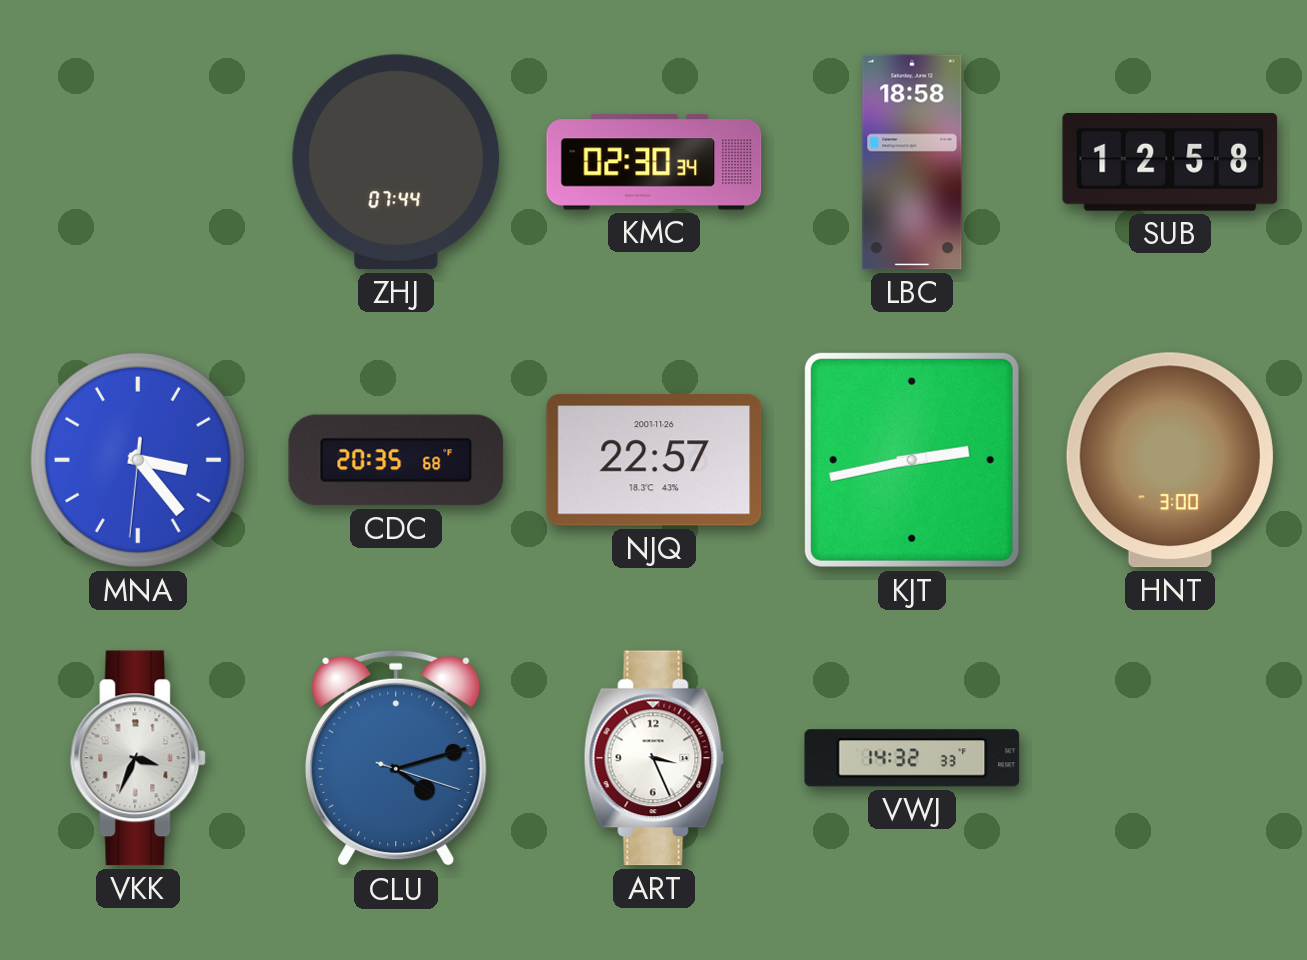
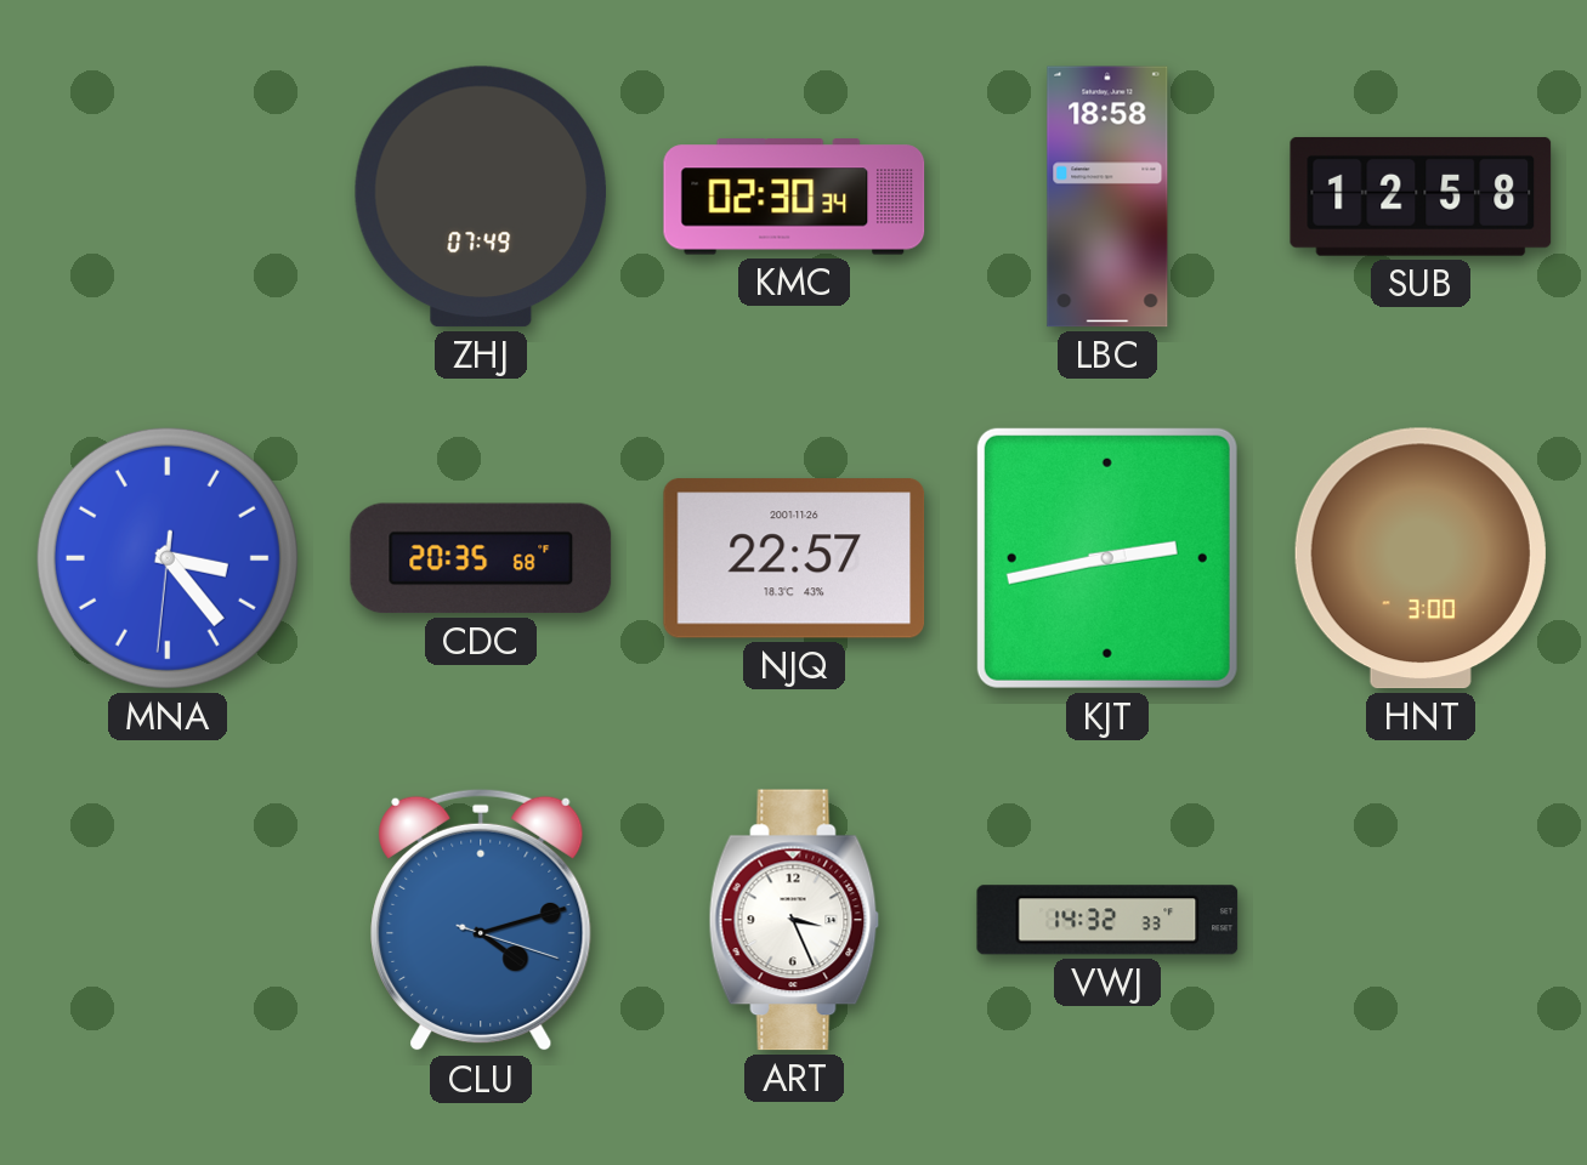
ZHJ: 07:44 -> 07:49
VKK: 3:34 -> none
